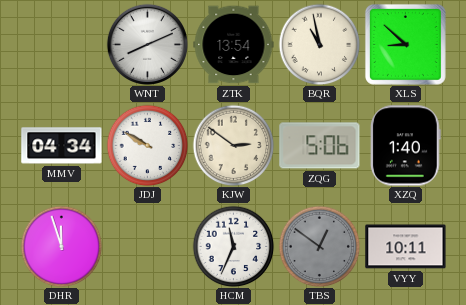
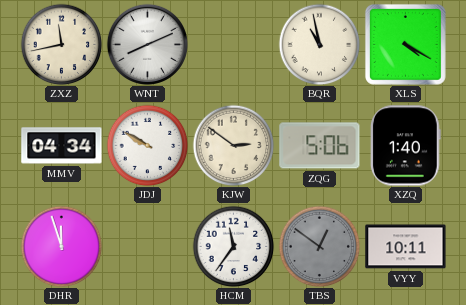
ZXZ: none -> 11:43
ZTK: 13:54 -> none
XLS: 8:52 -> 4:20
HCM: 11:34 -> 11:36
